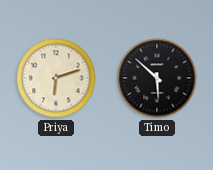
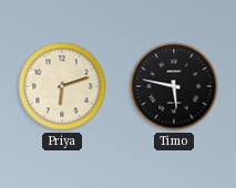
Timo: 5:52 -> 5:47
